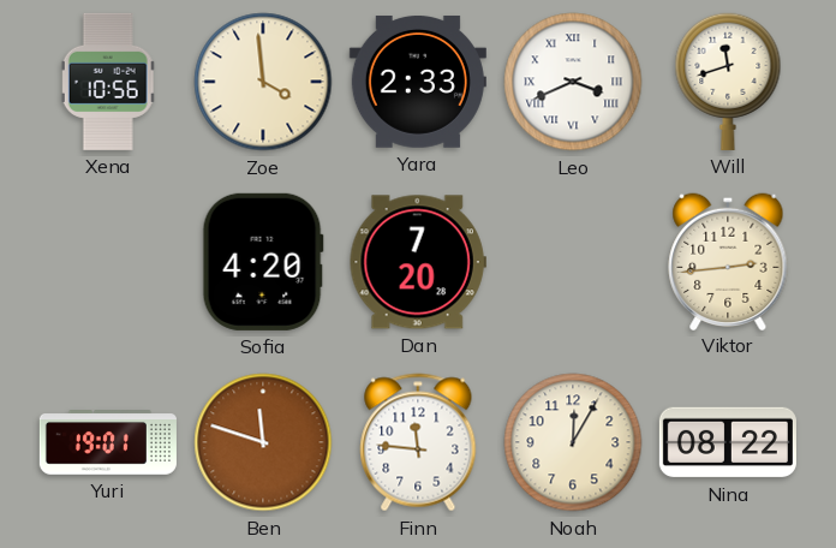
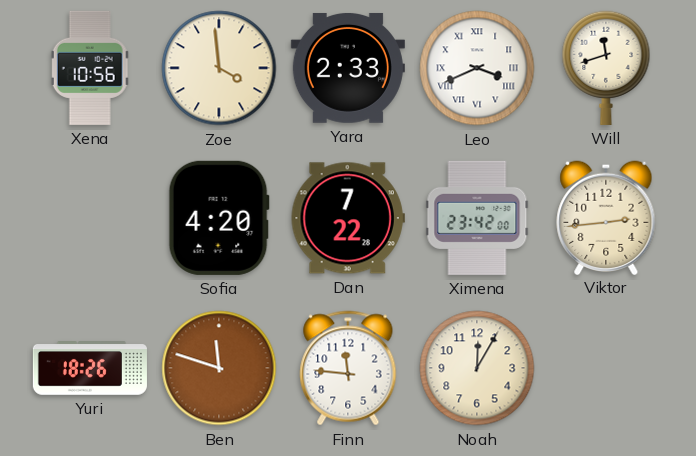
Dan: 7:20 -> 7:22
Ximena: none -> 23:42
Yuri: 19:01 -> 18:26
Nina: 08:22 -> none
